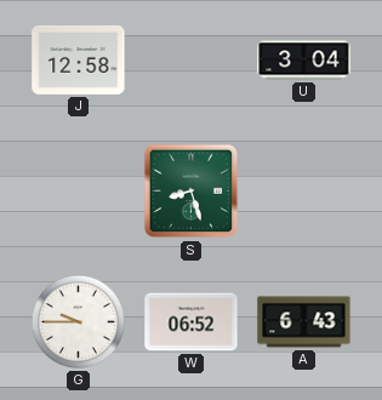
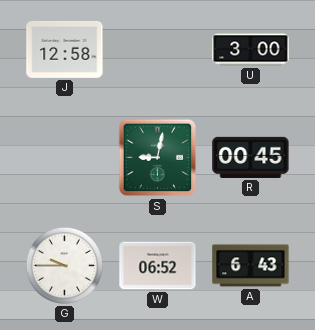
U: 3:04 -> 3:00
S: 8:27 -> 9:02
R: none -> 00:45
